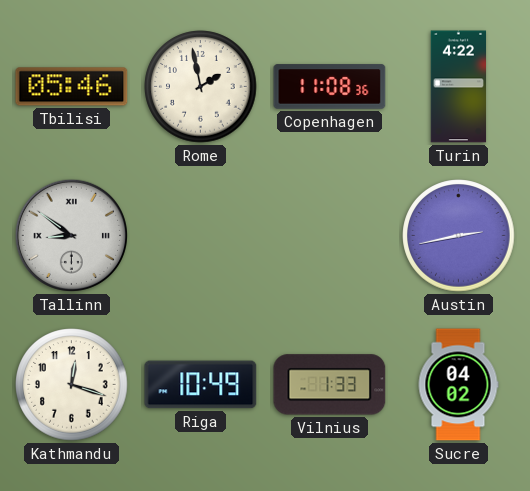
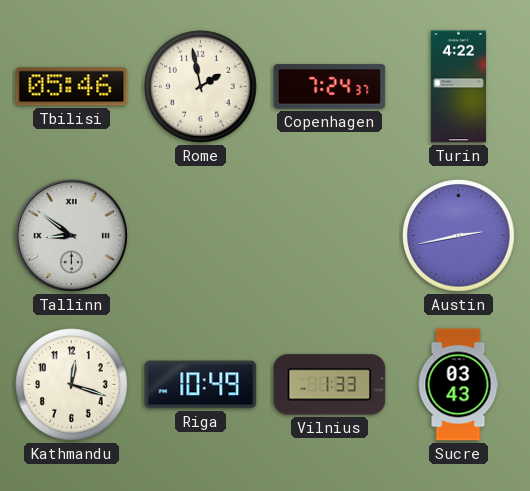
Copenhagen: 11:08 -> 7:24
Sucre: 04:02 -> 03:43
